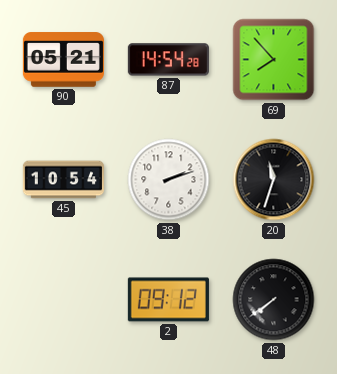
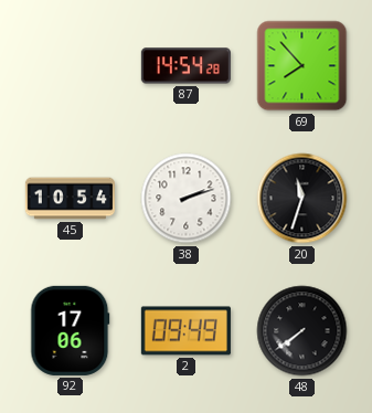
90: 05:21 -> none
92: none -> 17:06
2: 09:12 -> 09:49
